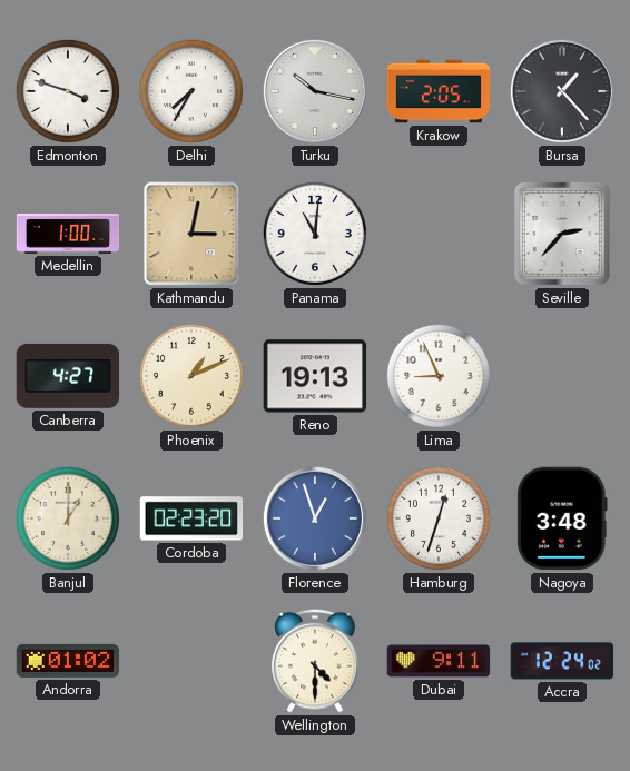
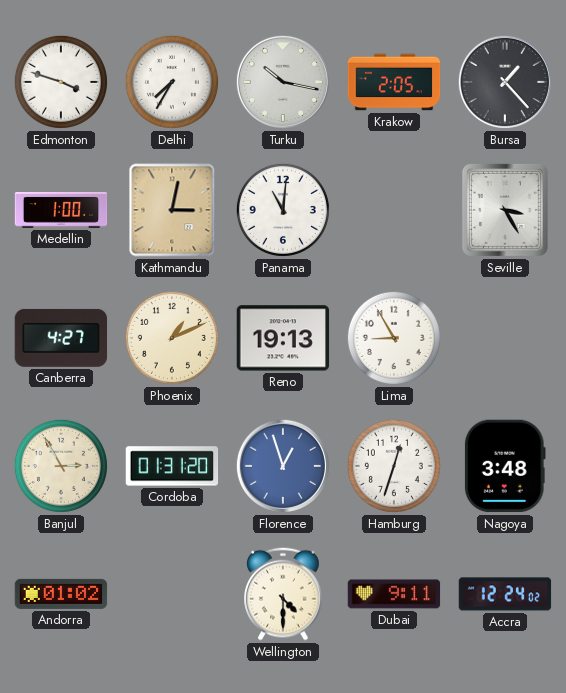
Seville: 2:37 -> 3:25
Lima: 8:56 -> 8:55
Banjul: 1:00 -> 2:55
Cordoba: 02:23 -> 01:31
